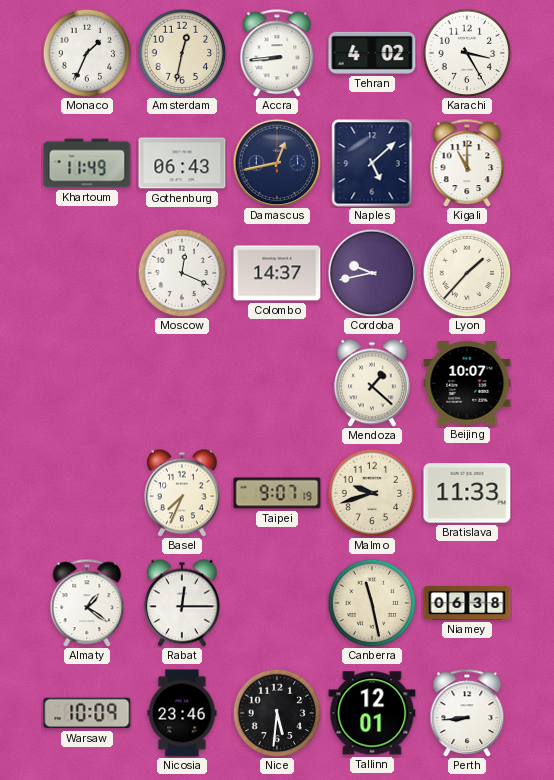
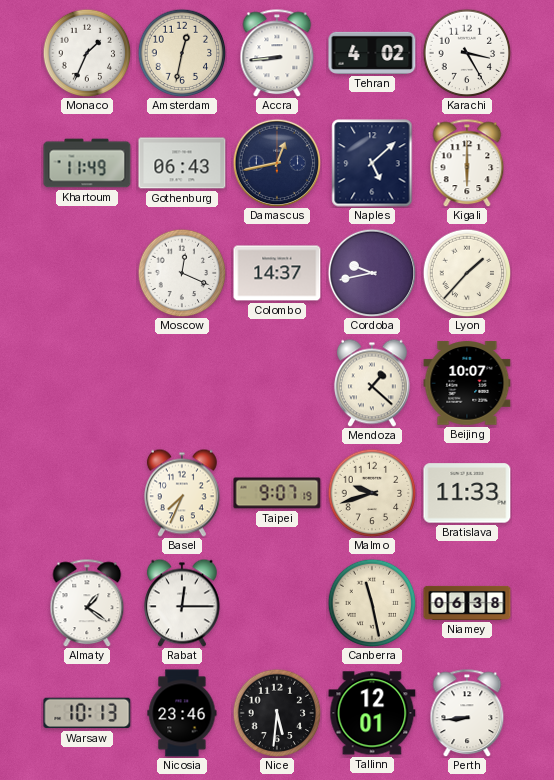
Kigali: 11:00 -> 6:00
Warsaw: 10:09 -> 10:13
